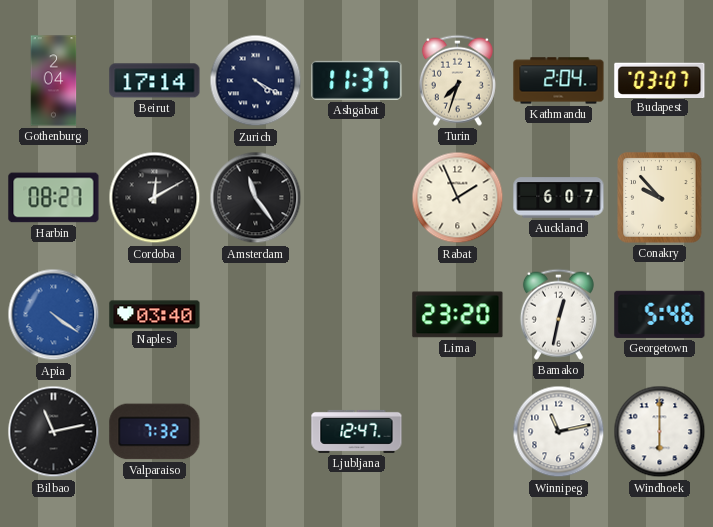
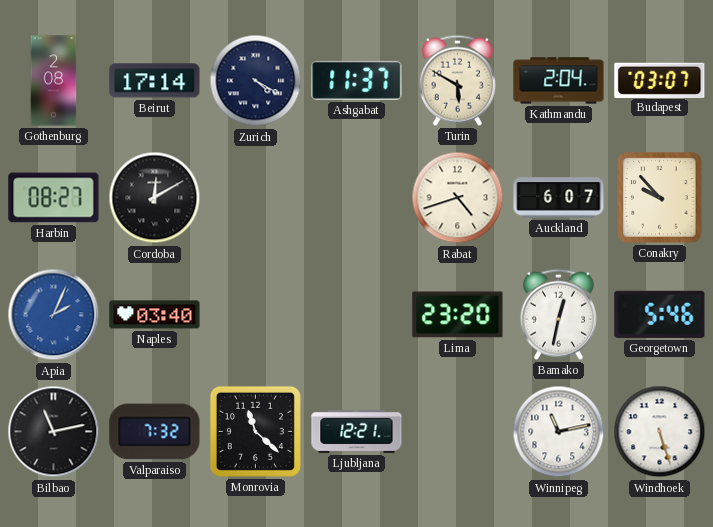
Gothenburg: 2:04 -> 2:08
Turin: 7:33 -> 5:50
Amsterdam: 11:24 -> none
Rabat: 1:56 -> 4:42
Apia: 4:21 -> 2:04
Monrovia: none -> 11:22
Ljubljana: 12:47 -> 12:21
Windhoek: 6:00 -> 5:27
